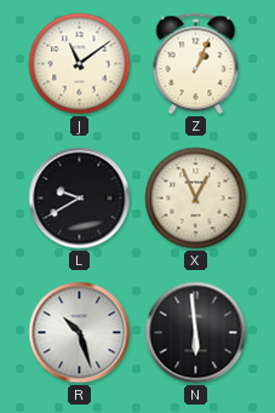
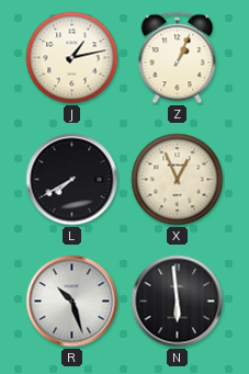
J: 11:09 -> 1:13
L: 9:40 -> 7:40
